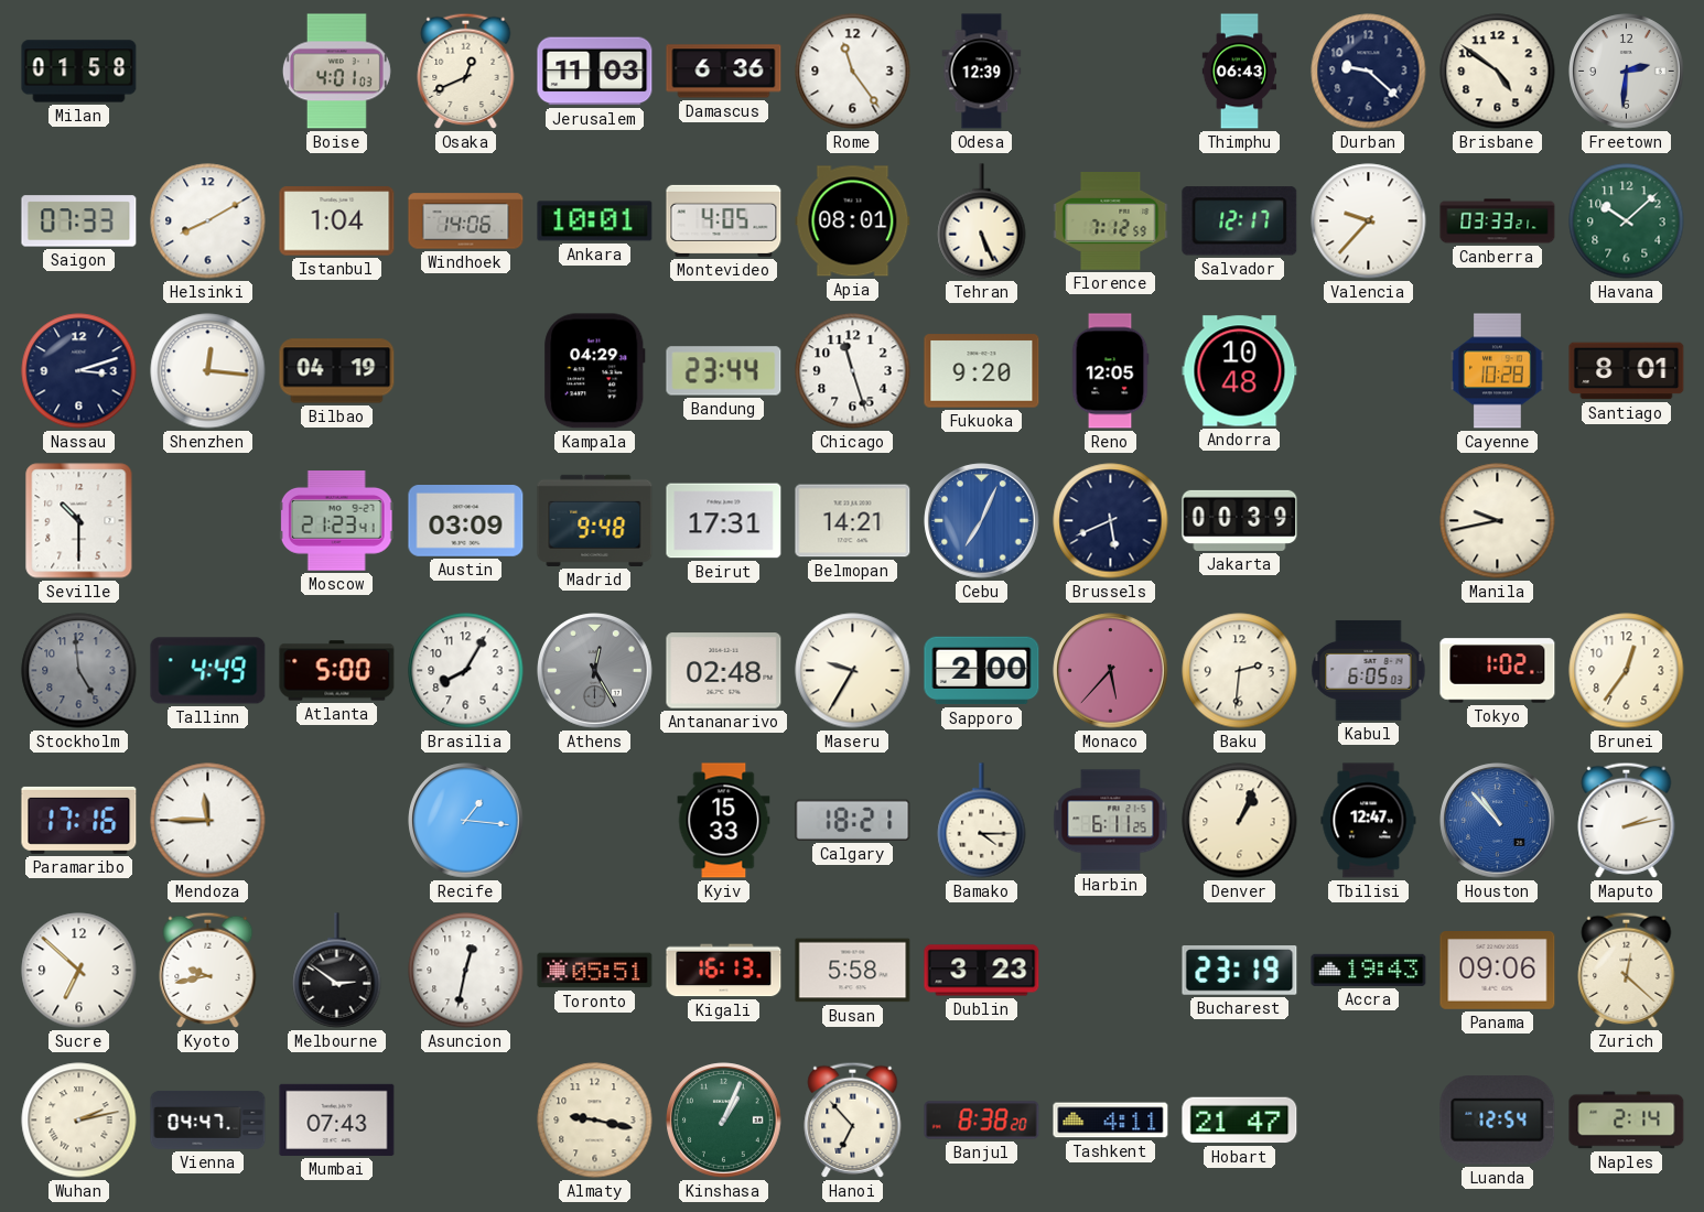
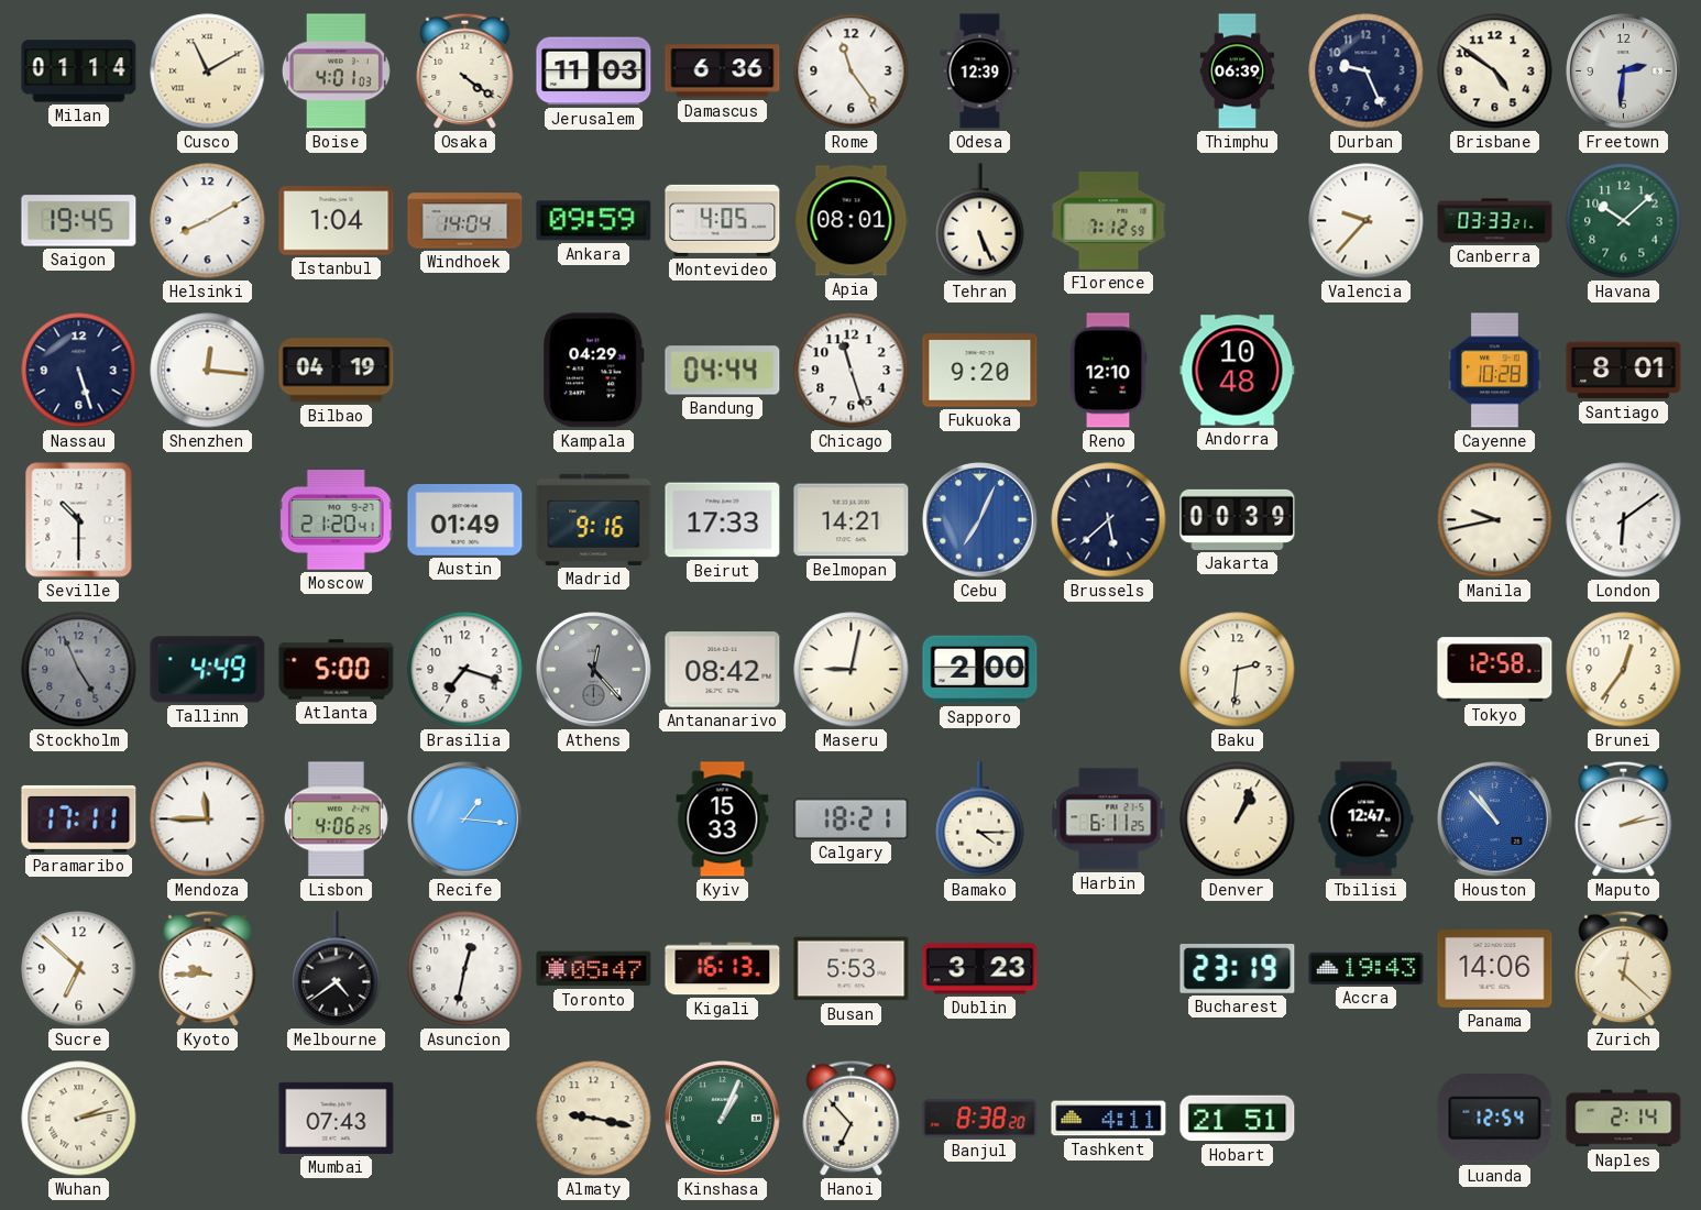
Milan: 01:58 -> 01:14
Cusco: none -> 11:10
Osaka: 12:41 -> 4:21
Thimphu: 06:43 -> 06:39
Durban: 9:22 -> 9:26
Saigon: 07:33 -> 19:45
Windhoek: 14:06 -> 14:04
Ankara: 10:01 -> 09:59
Salvador: 12:17 -> none
Nassau: 3:12 -> 5:27
Bandung: 23:44 -> 04:44
Reno: 12:05 -> 12:10
Moscow: 21:23 -> 21:20
Austin: 03:09 -> 01:49
Madrid: 9:48 -> 9:16
Beirut: 17:31 -> 17:33
Brussels: 5:41 -> 5:38
London: none -> 6:09
Stockholm: 4:59 -> 4:56
Brasilia: 8:05 -> 7:18
Athens: 12:25 -> 12:23
Antananarivo: 02:48 -> 08:42
Maseru: 9:35 -> 9:02
Monaco: 5:37 -> none
Kabul: 6:05 -> none
Tokyo: 1:02 -> 12:58
Paramaribo: 17:16 -> 17:11
Lisbon: none -> 4:06
Kyoto: 9:43 -> 9:45
Melbourne: 2:51 -> 4:39
Toronto: 05:51 -> 05:47
Busan: 5:58 -> 5:53
Panama: 09:06 -> 14:06
Vienna: 04:47 -> none
Hobart: 21:47 -> 21:51
